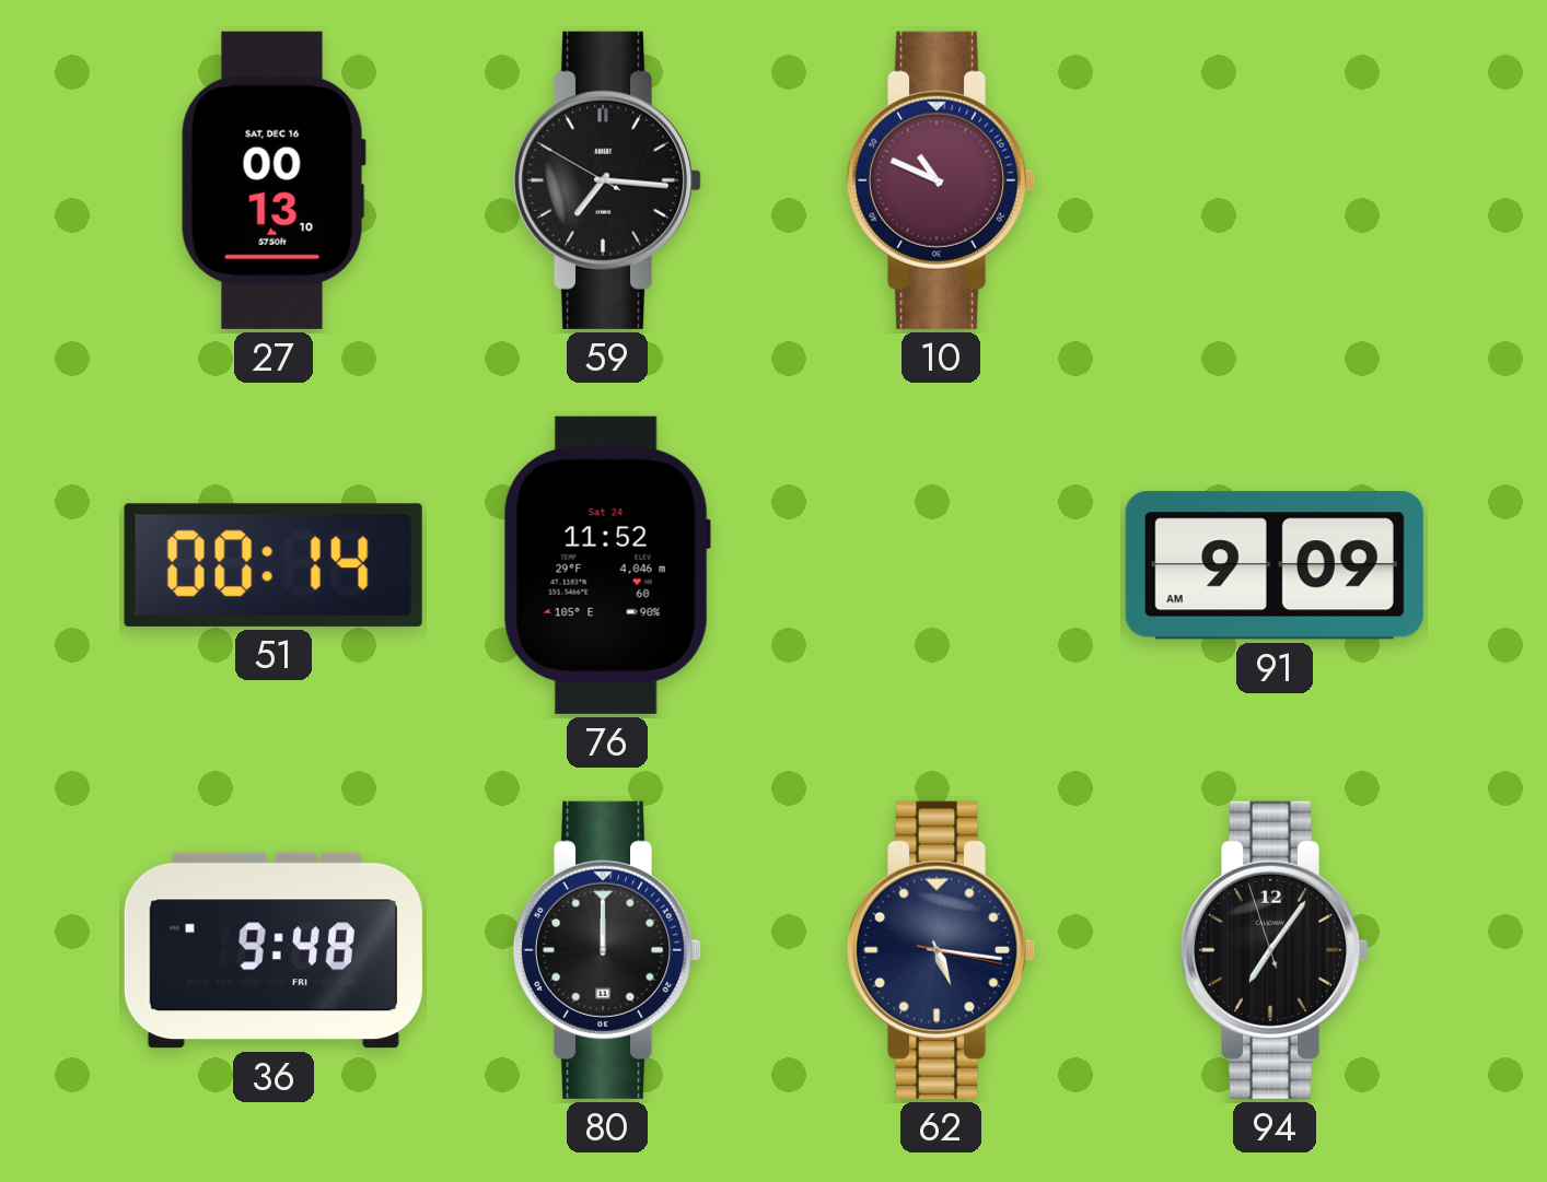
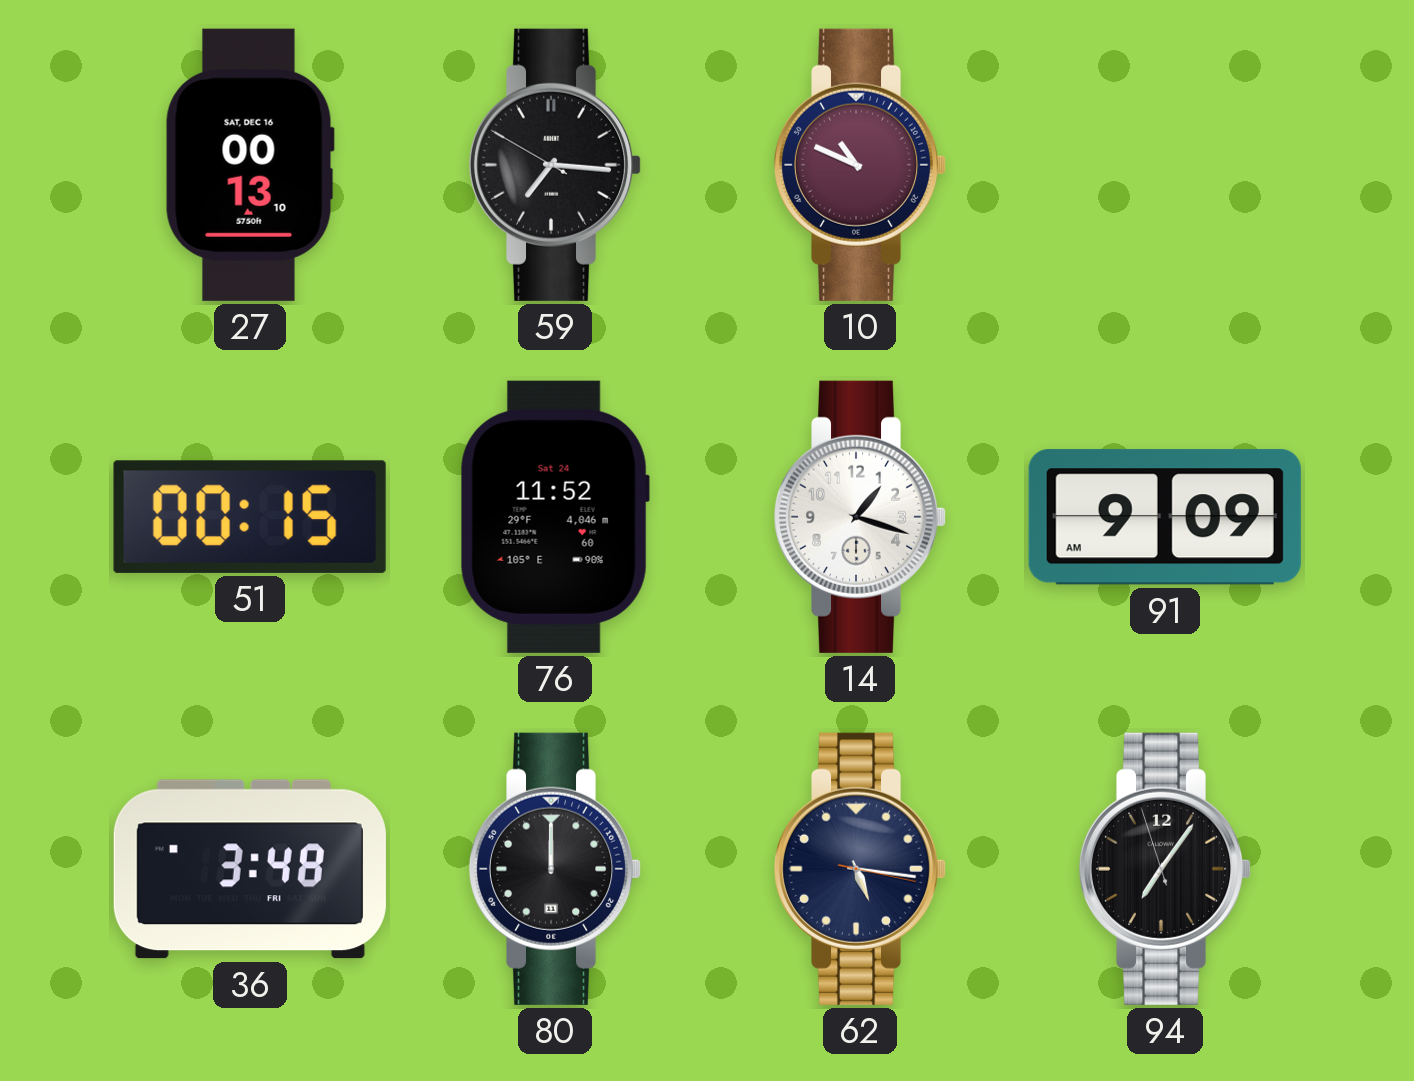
51: 00:14 -> 00:15
14: none -> 1:18
36: 9:48 -> 3:48
